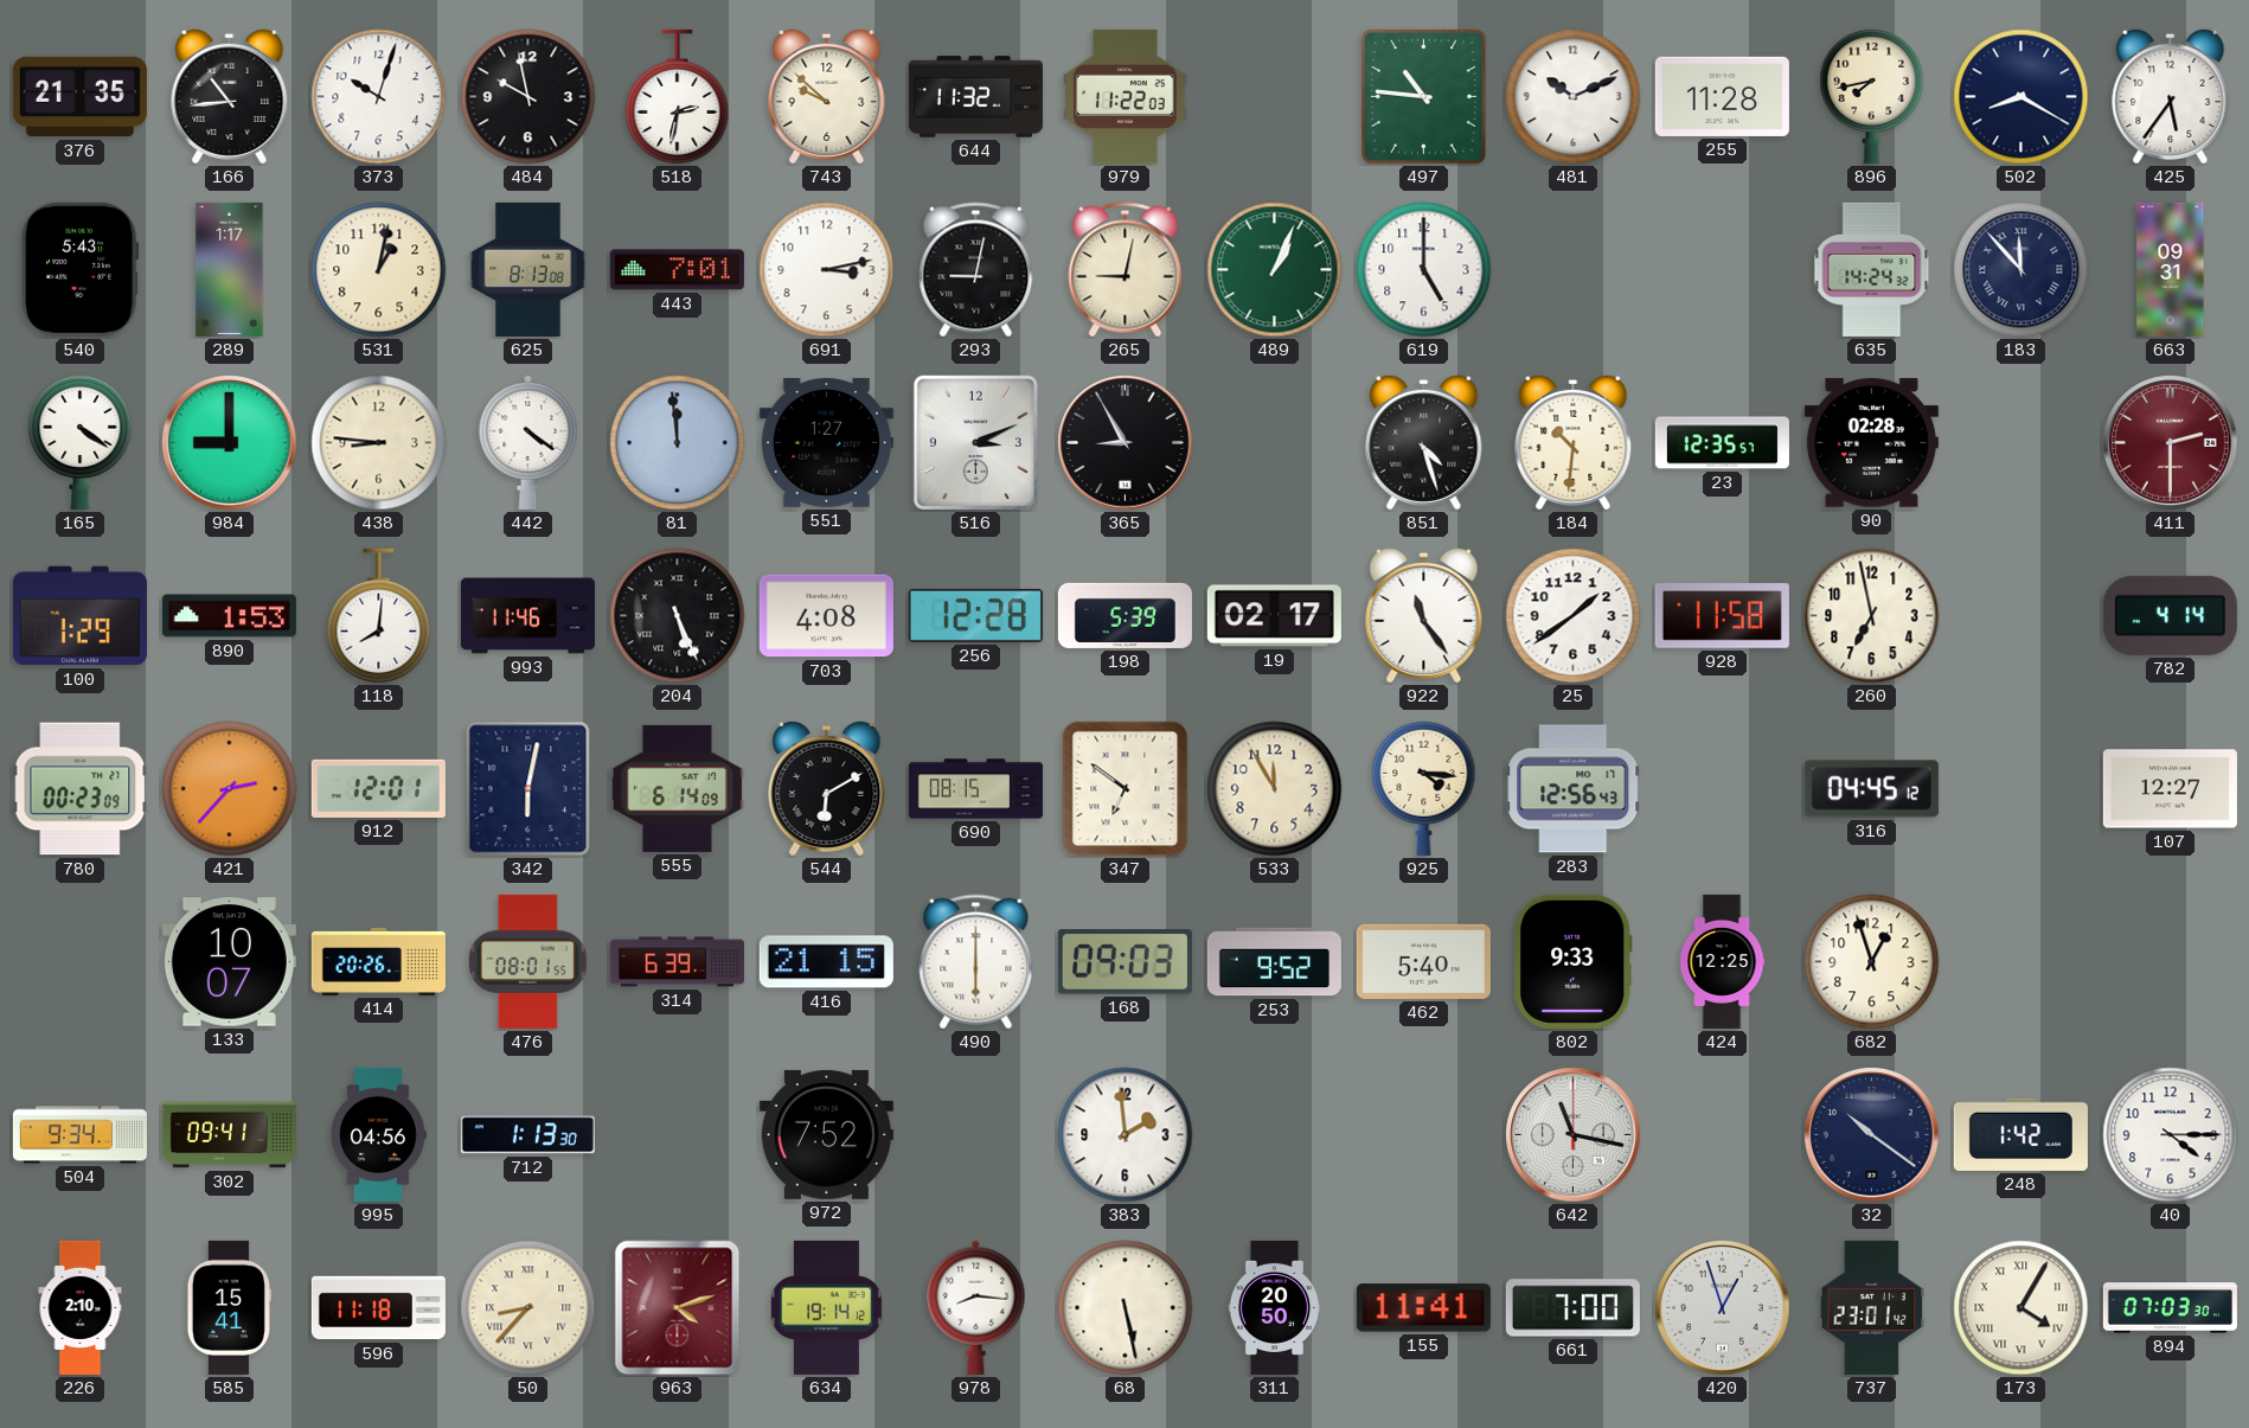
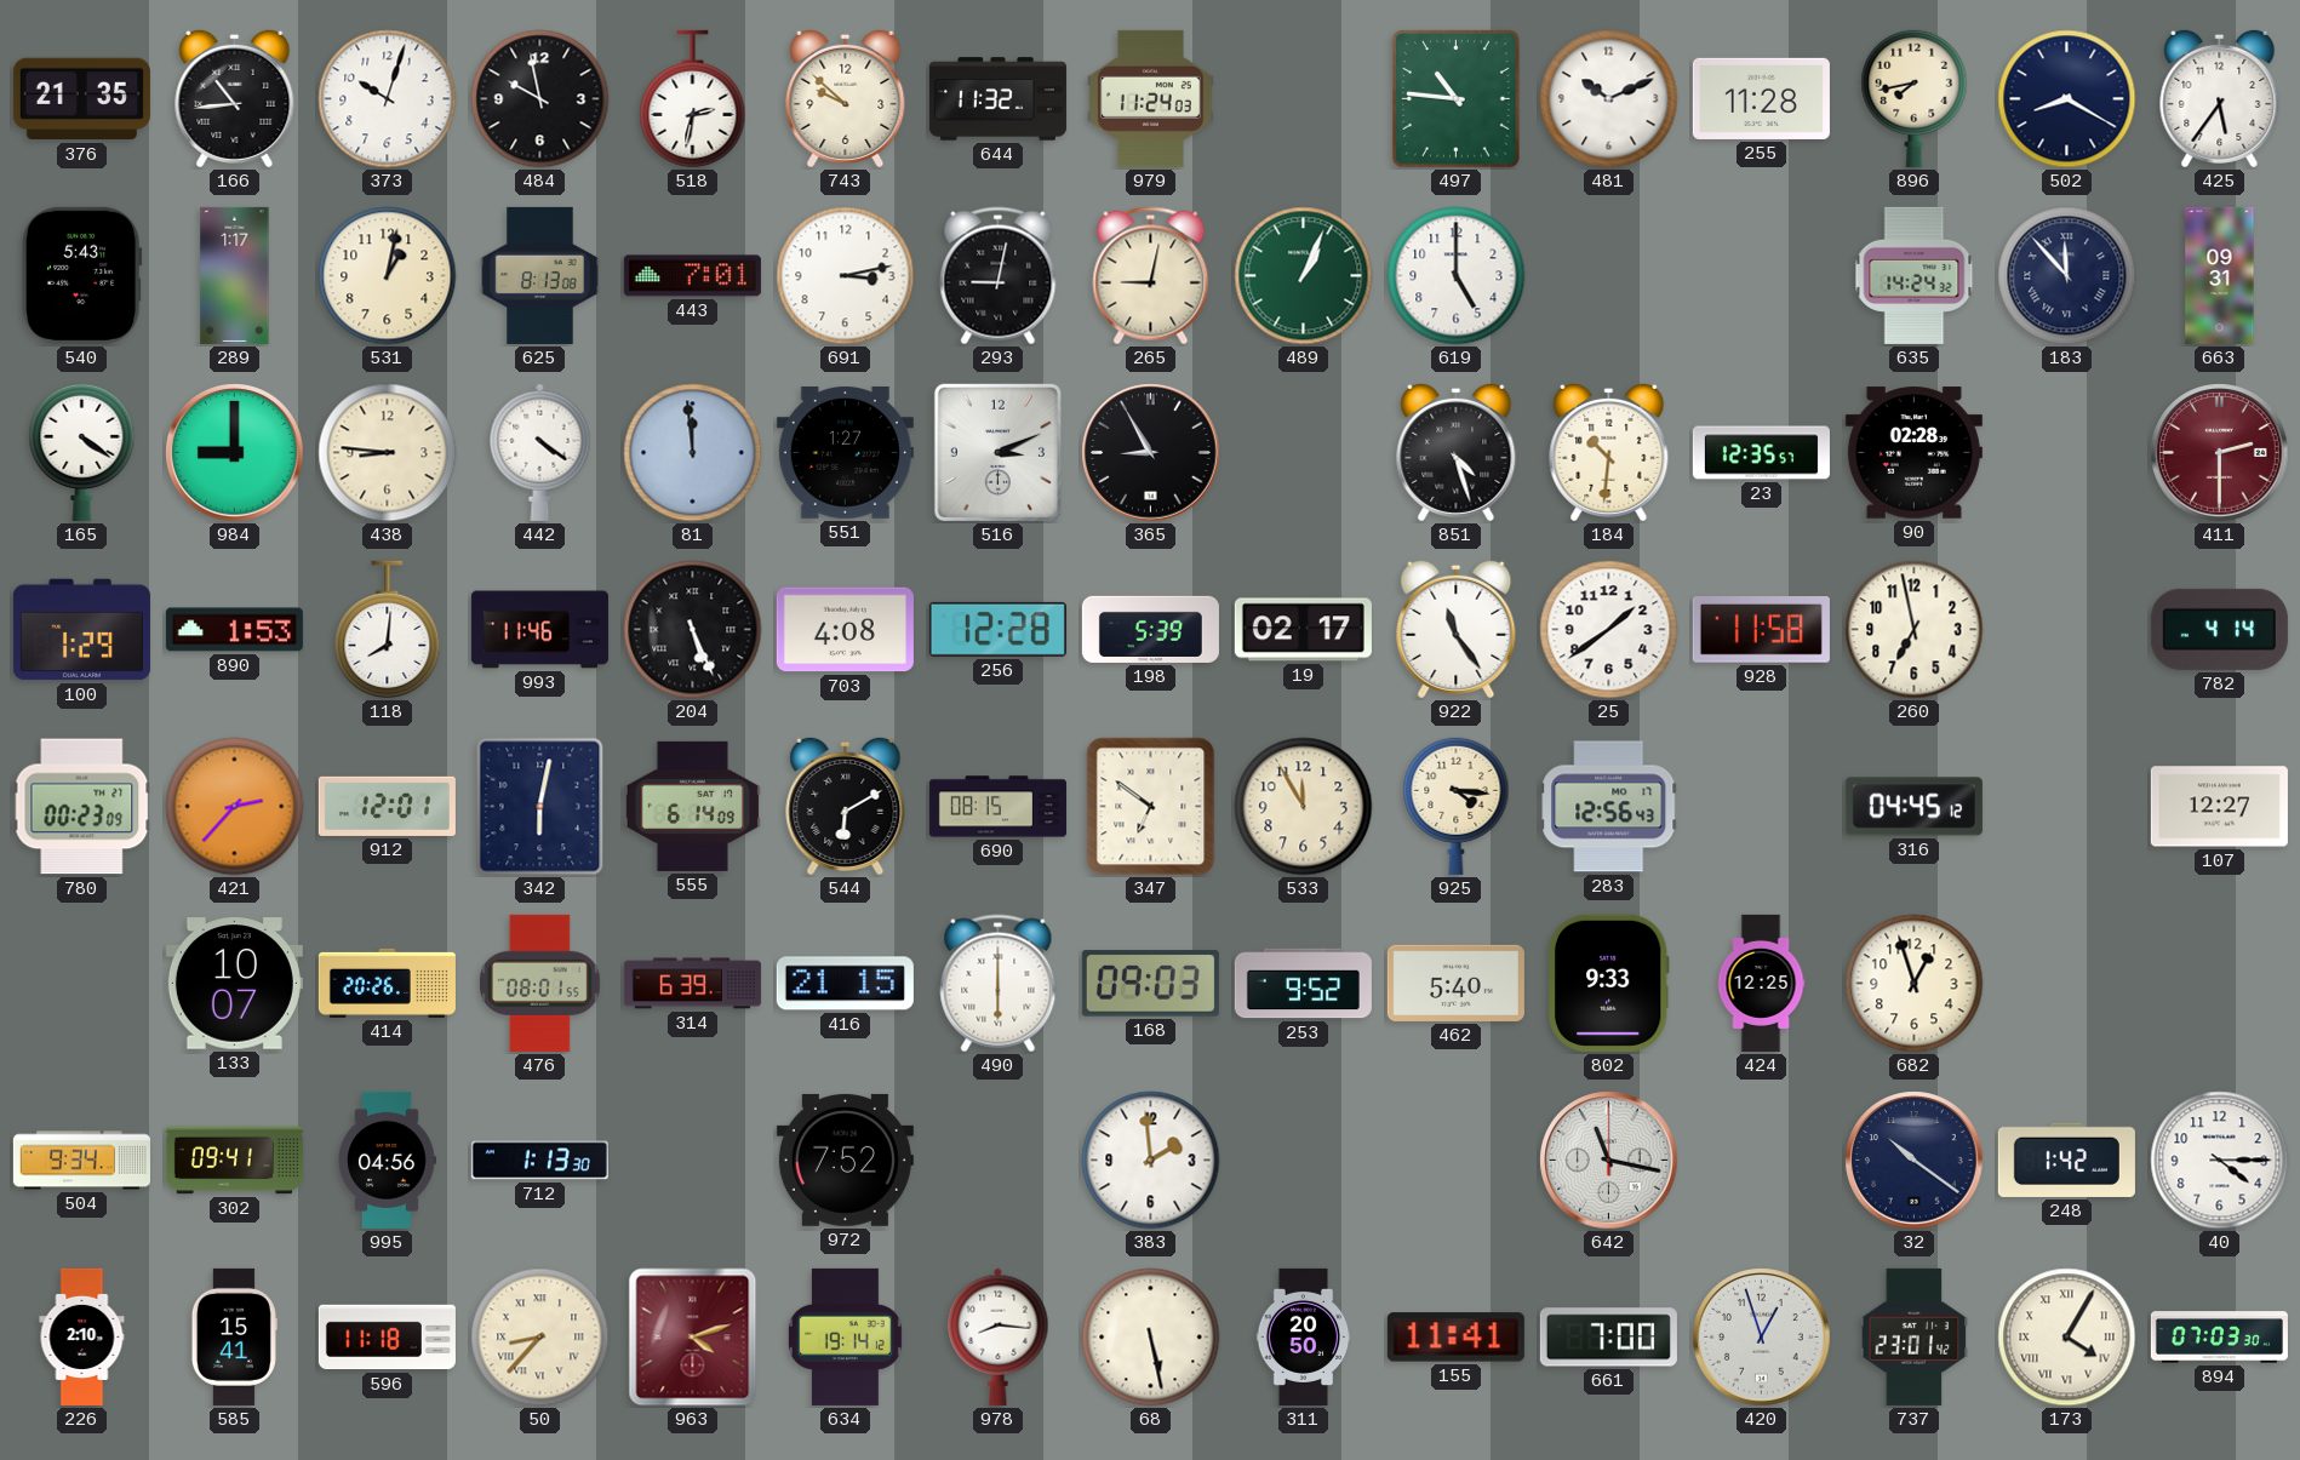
979: 11:22 -> 11:24
